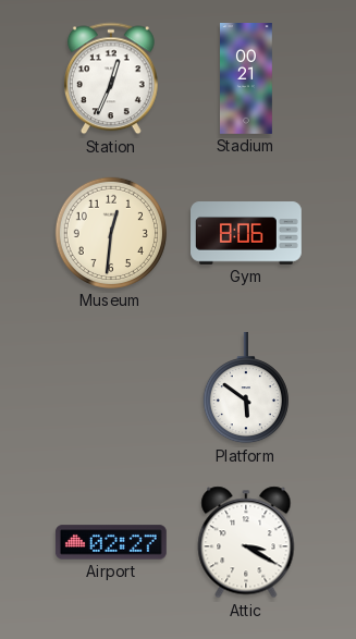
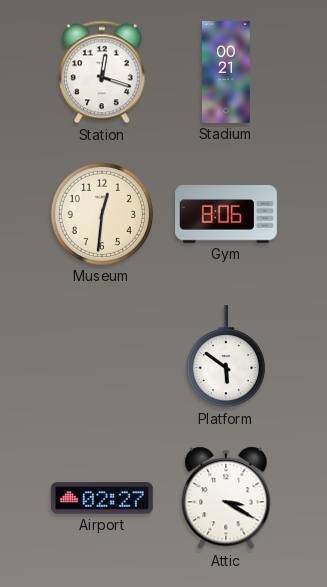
Station: 12:34 -> 12:18
